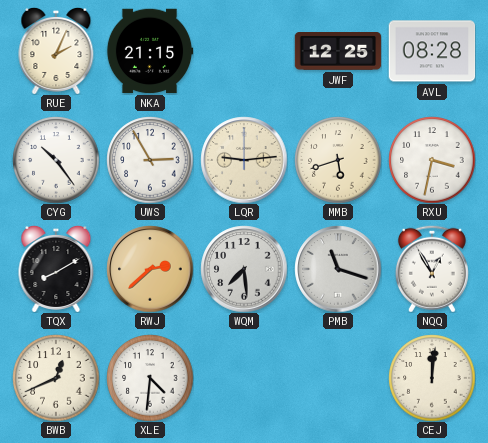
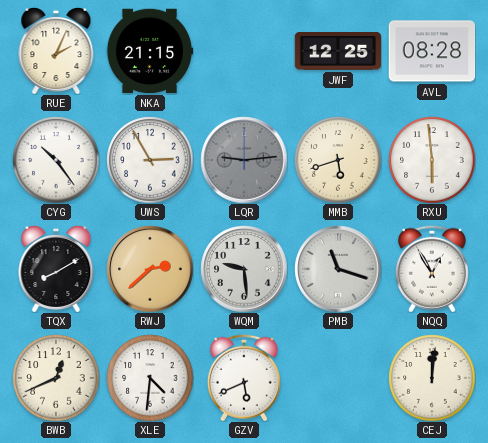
LQR dial: cream -> grey
RXU: 3:32 -> 5:59
WQM: 7:29 -> 9:29
GZV: none -> 5:41
